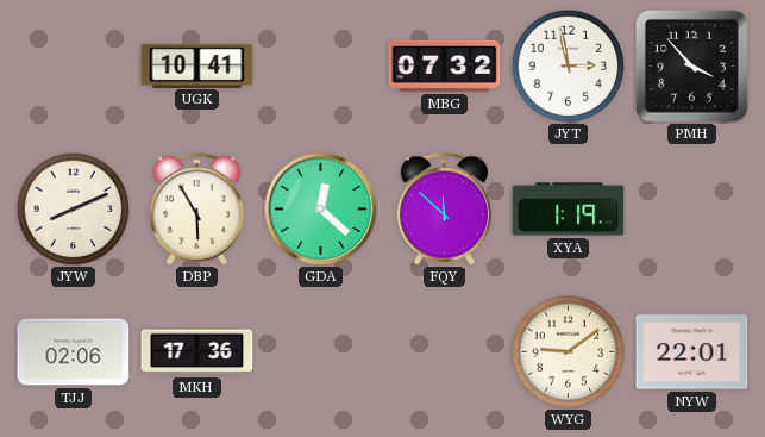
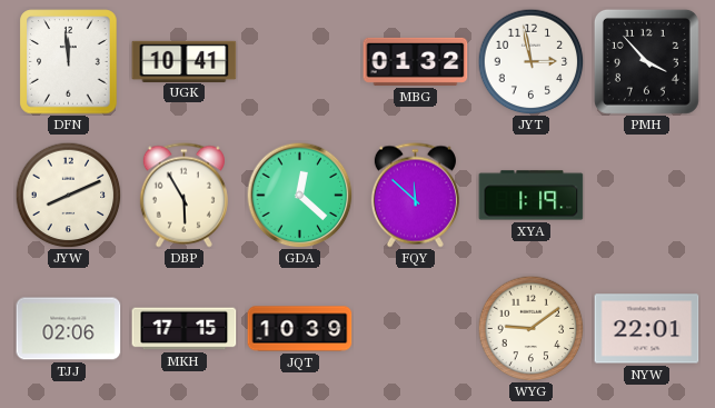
DFN: none -> 11:59
MBG: 07:32 -> 01:32
MKH: 17:36 -> 17:15
JQT: none -> 10:39
